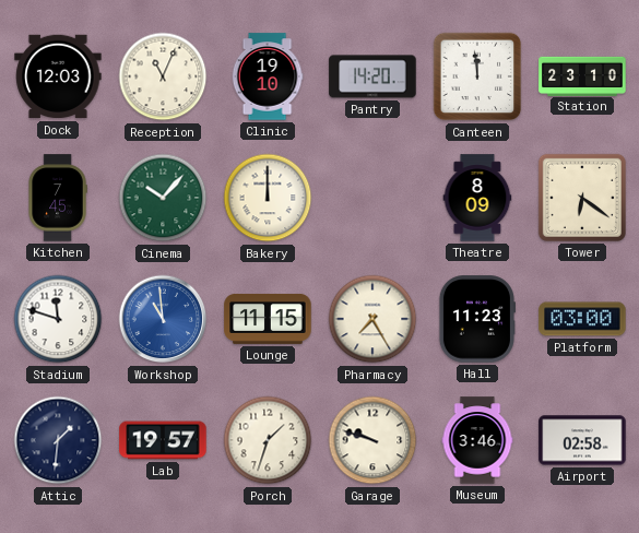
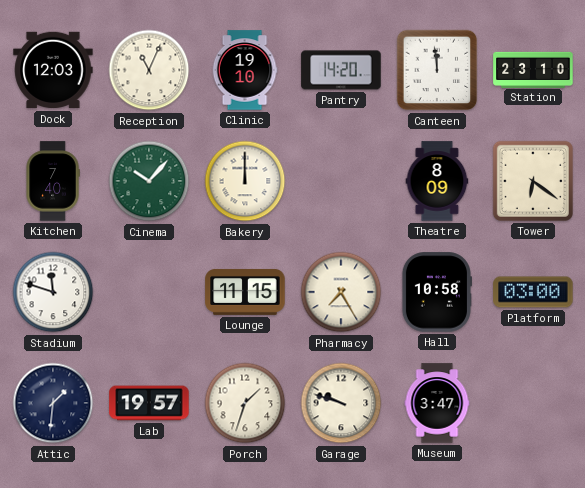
Kitchen: 7:45 -> 7:40
Workshop: 10:59 -> none
Hall: 11:23 -> 10:58
Museum: 3:46 -> 3:47
Airport: 02:58 -> none
